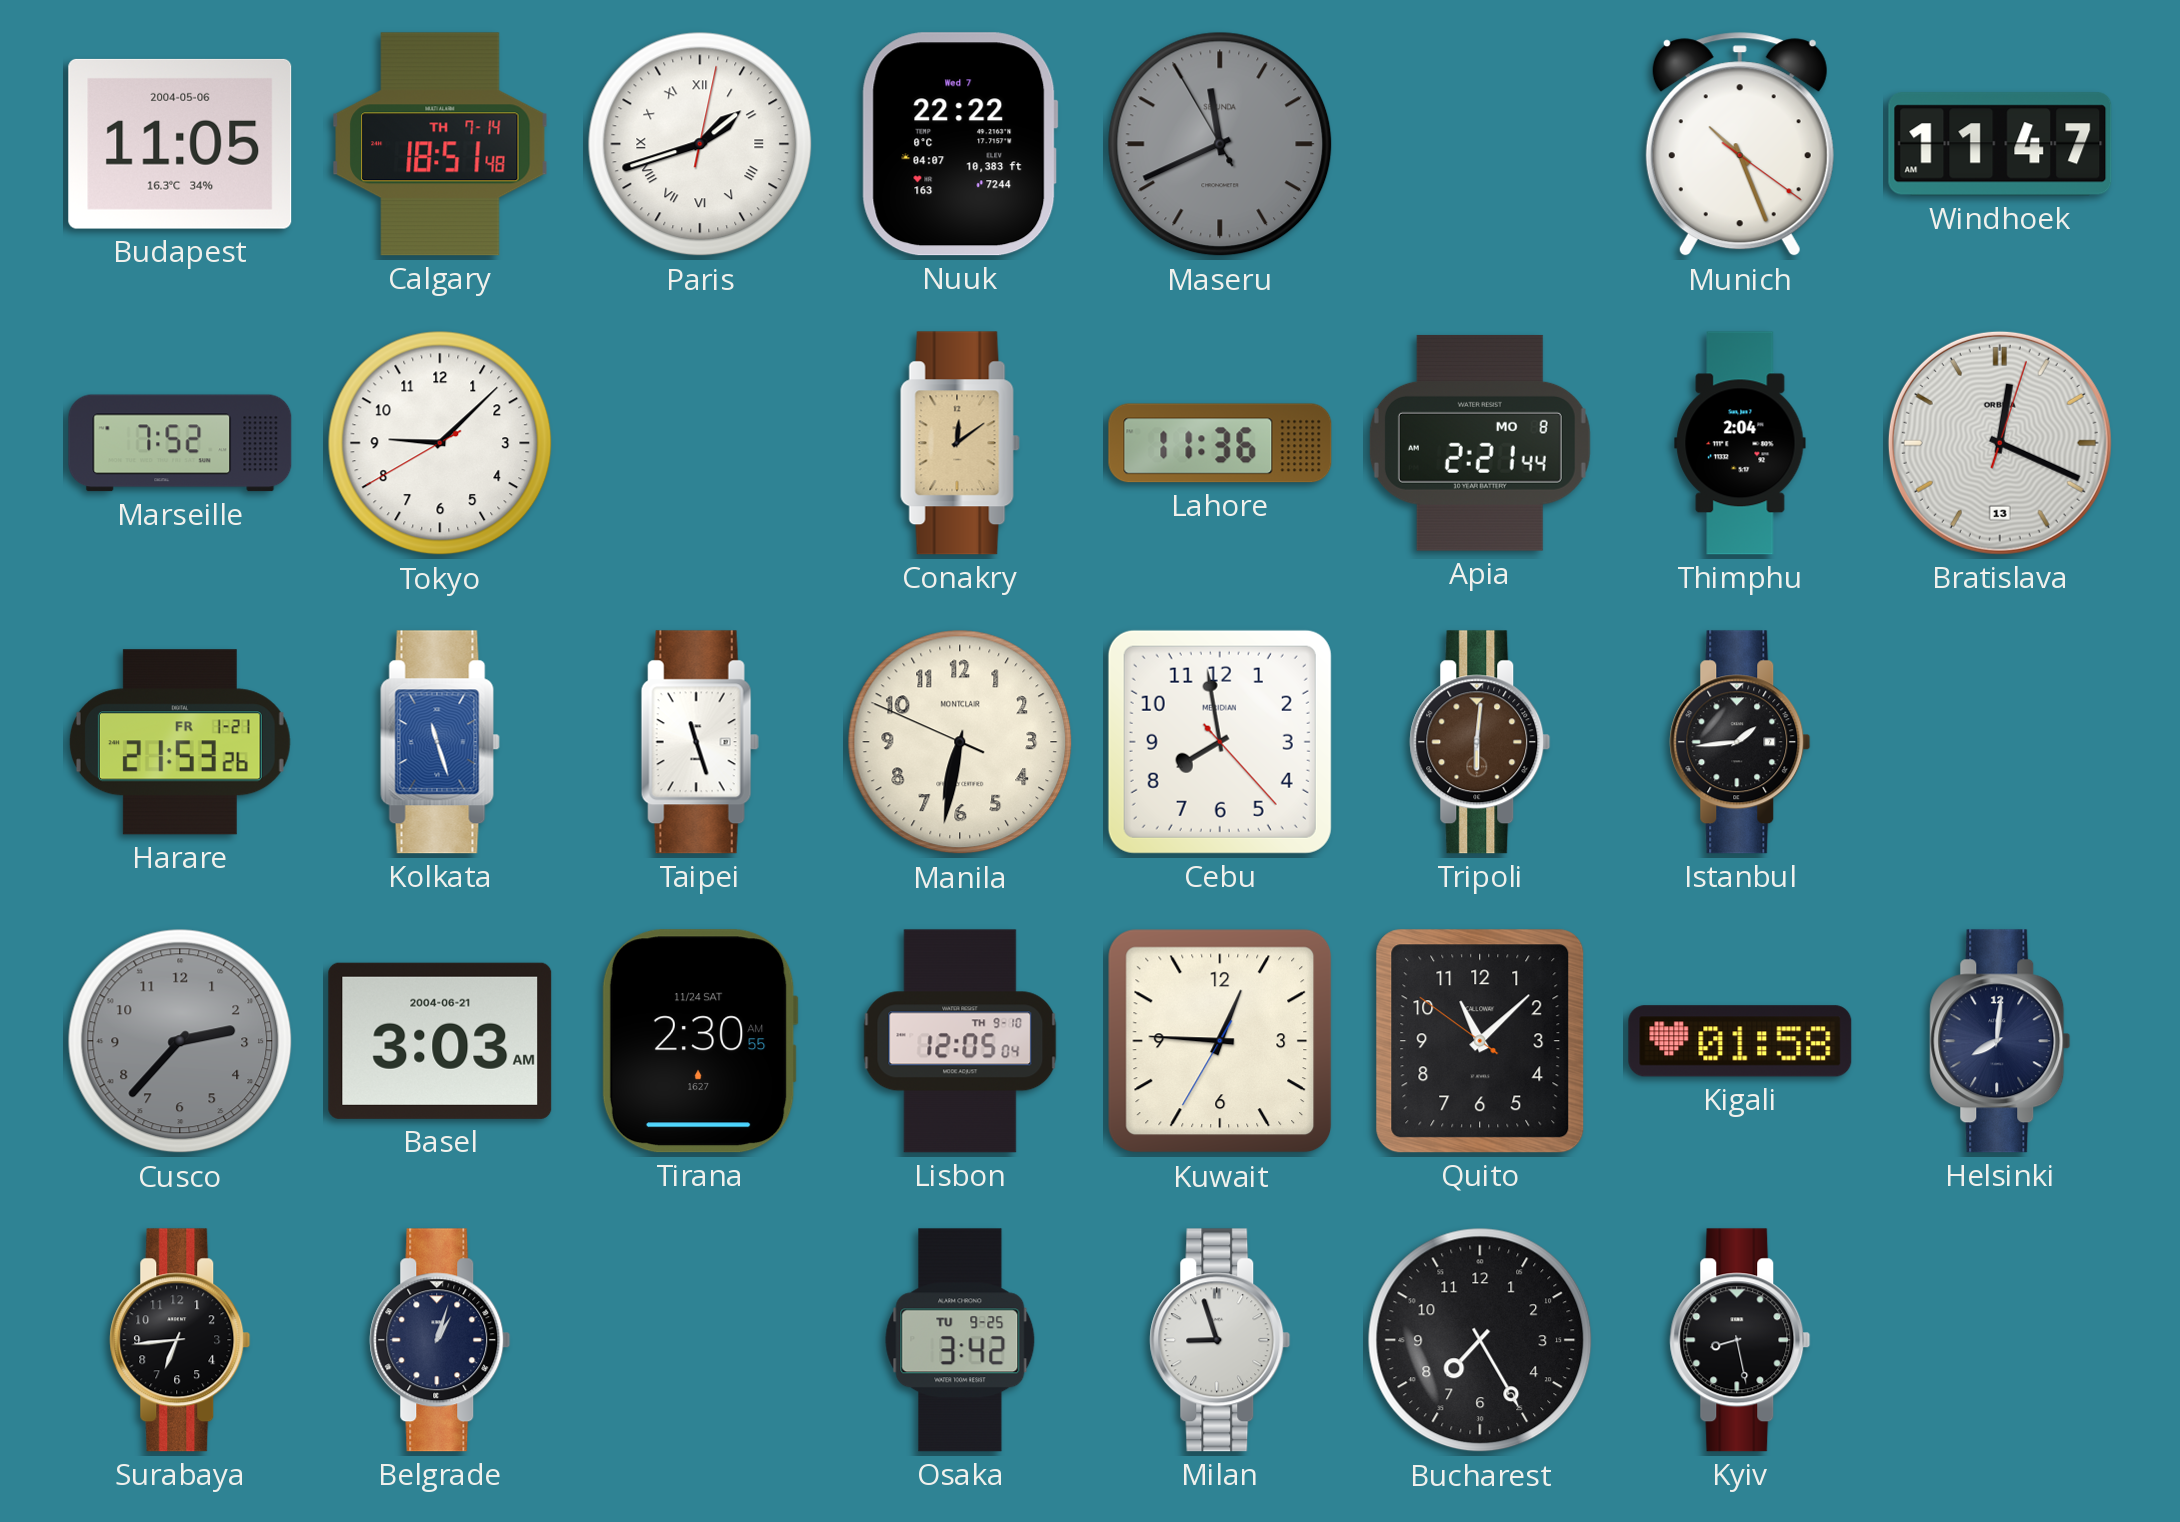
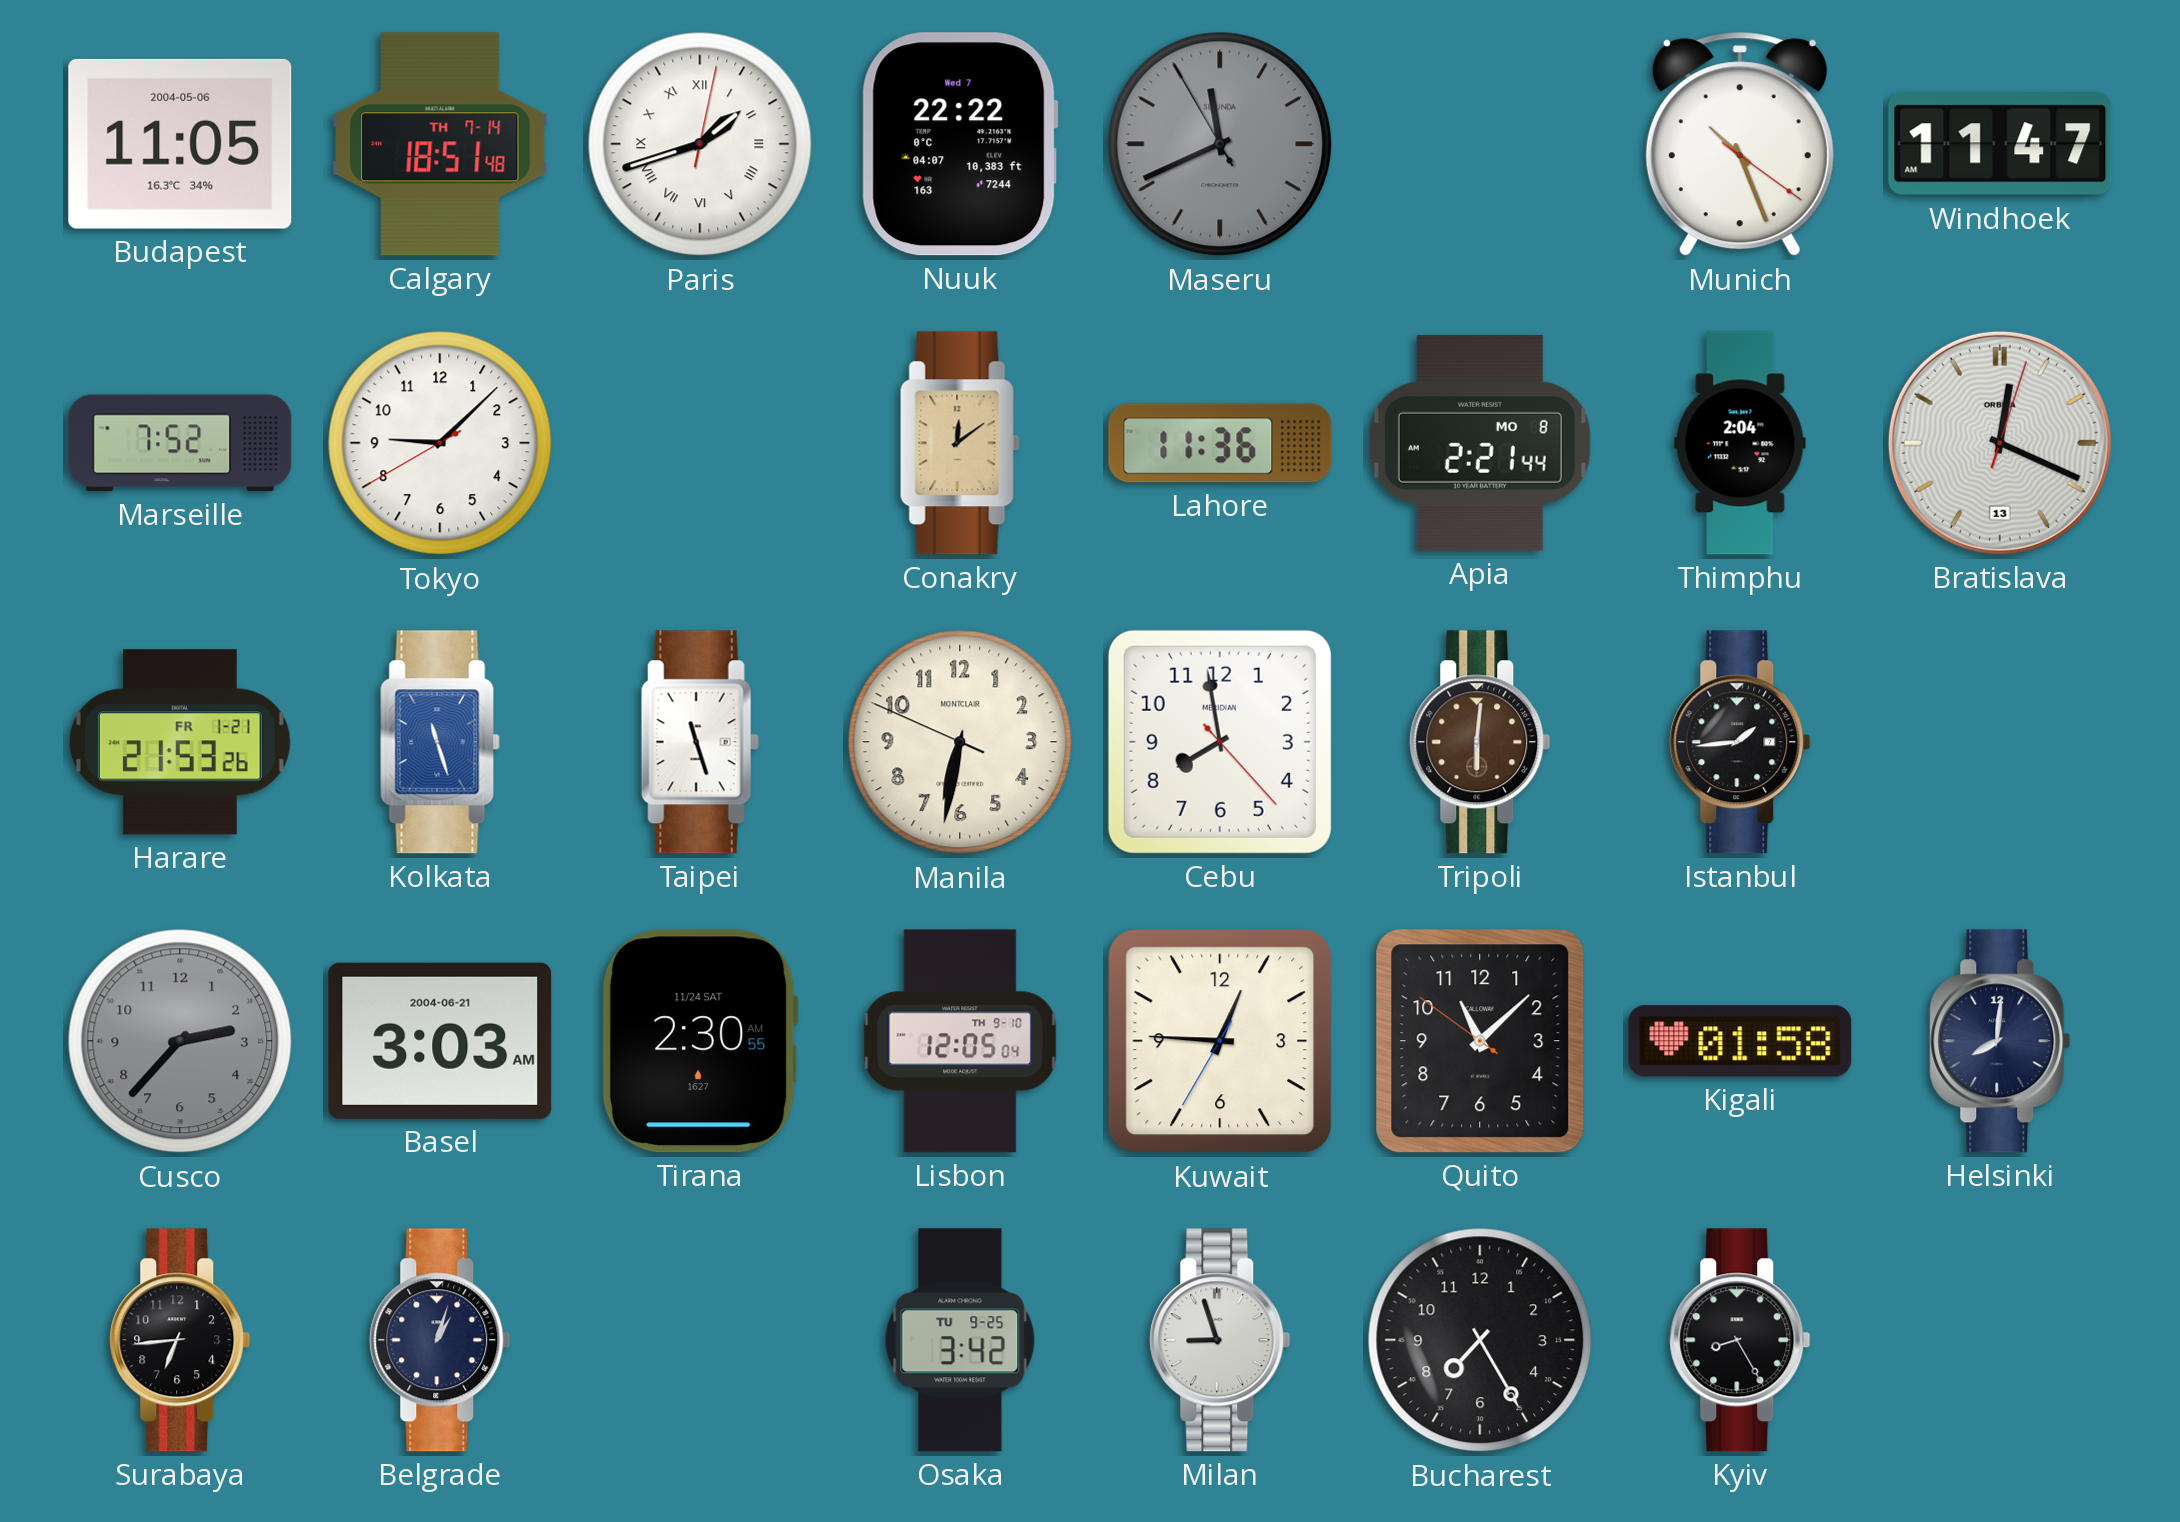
Kyiv: 8:28 -> 8:25
